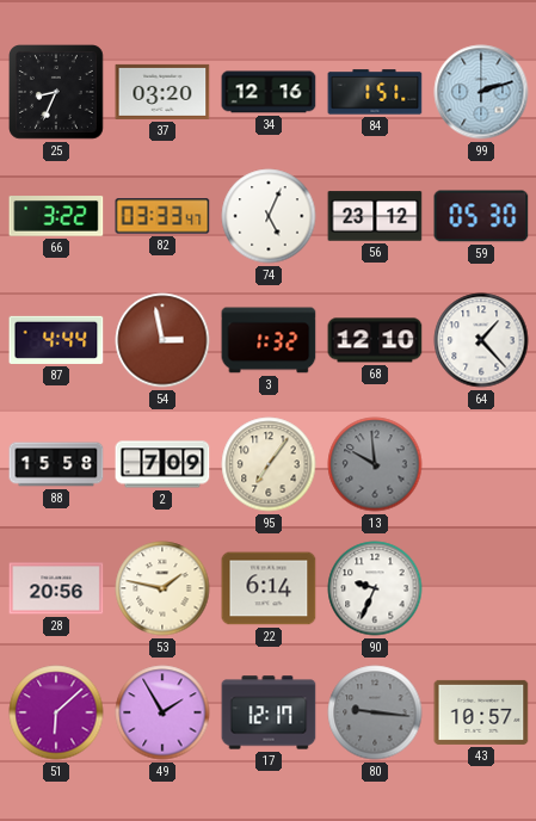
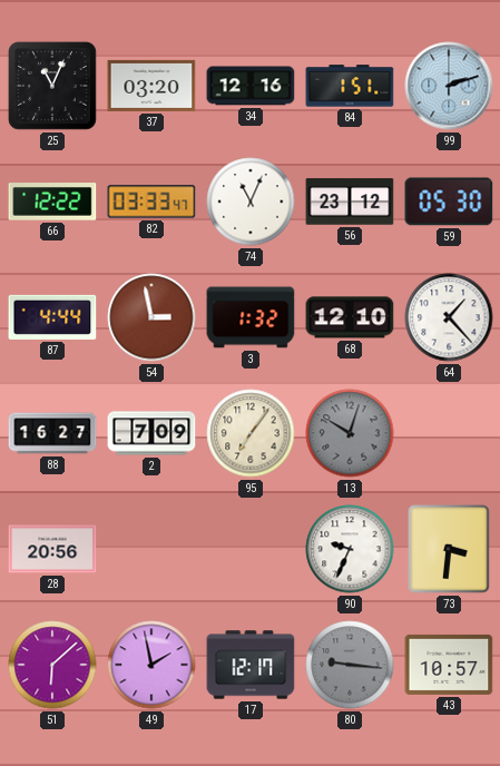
25: 8:34 -> 11:04
66: 3:22 -> 12:22
74: 5:04 -> 11:04
88: 15:58 -> 16:27
13: 9:59 -> 10:03
53: 1:47 -> none
22: 6:14 -> none
73: none -> 3:31
49: 1:55 -> 1:58
